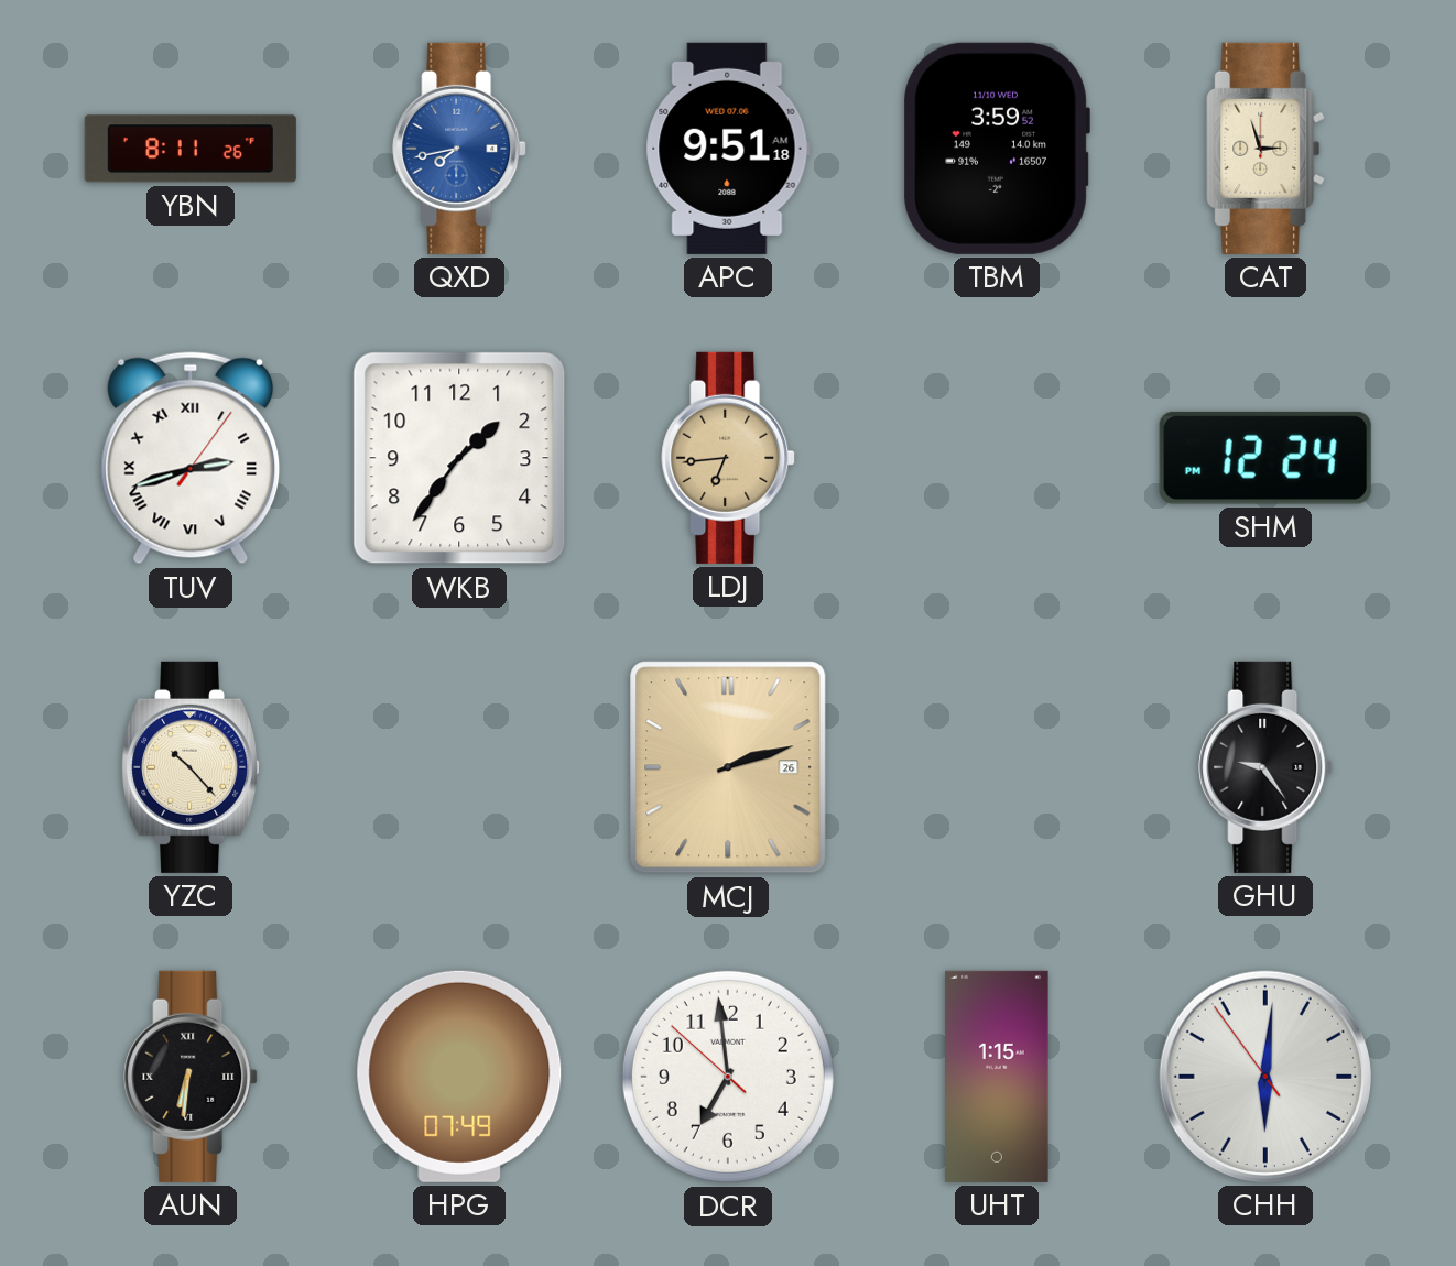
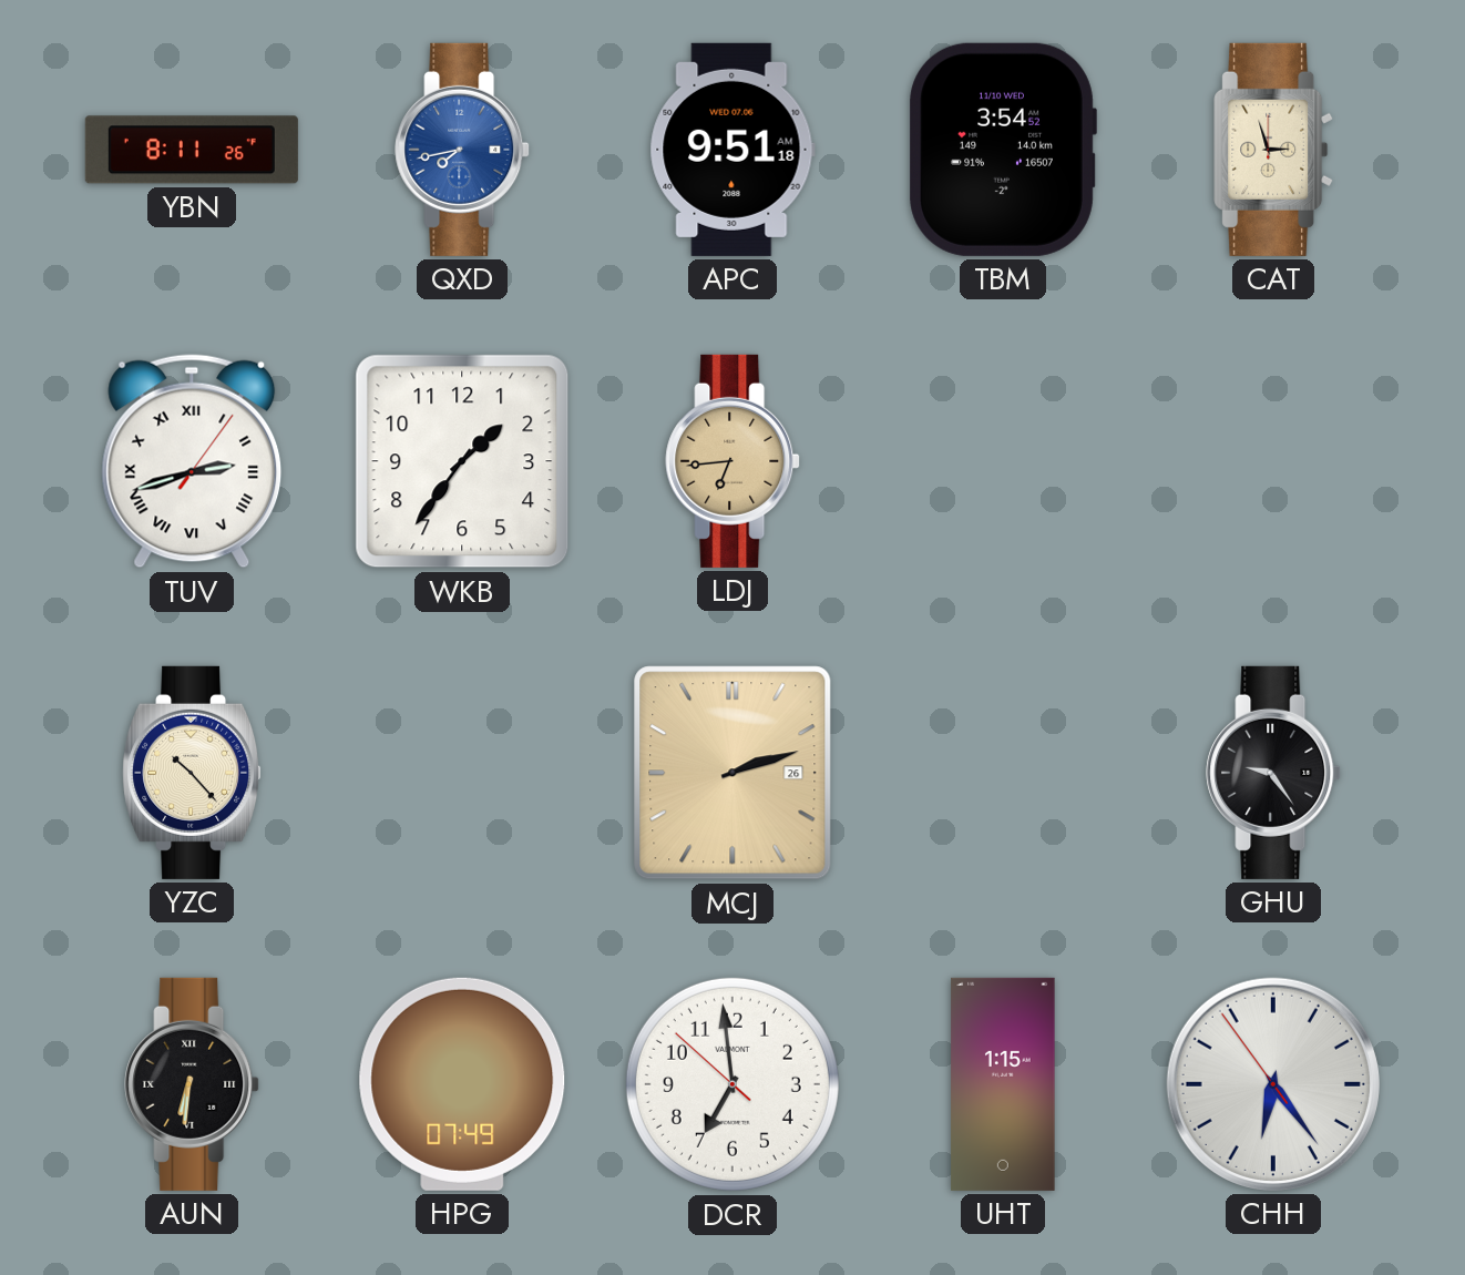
TBM: 3:59 -> 3:54
SHM: 12:24 -> none
CHH: 6:00 -> 6:23
